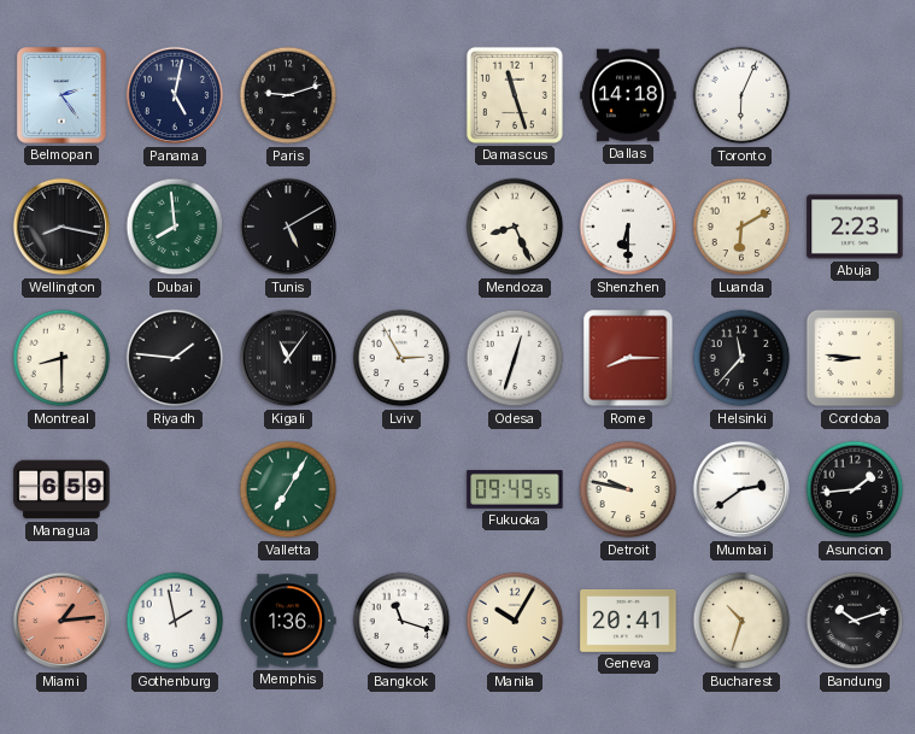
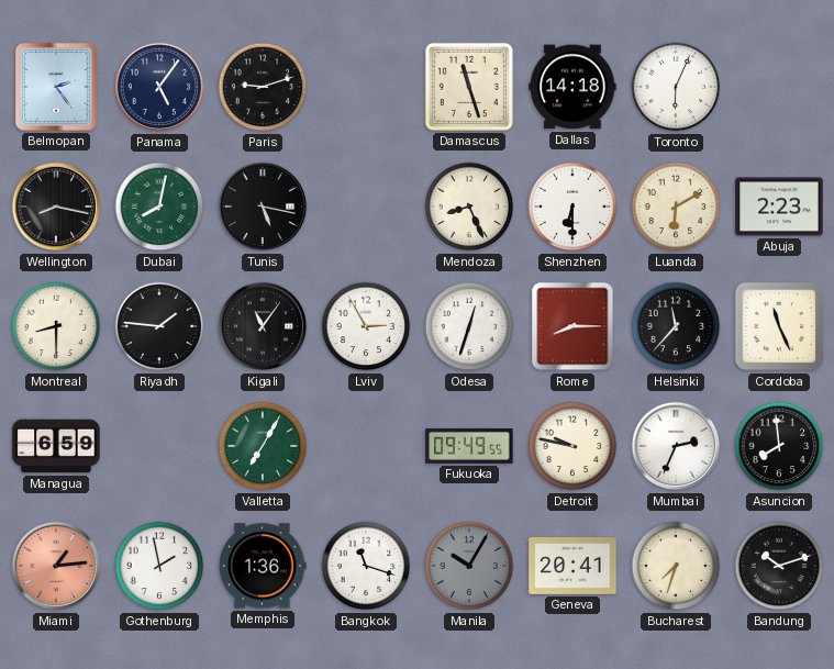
Panama: 5:02 -> 5:06
Dubai: 7:59 -> 8:02
Tunis: 5:10 -> 5:17
Cordoba: 8:46 -> 11:26
Mumbai: 2:39 -> 2:34
Asuncion: 1:44 -> 7:59
Manila dial: cream -> grey
Bucharest: 10:33 -> 7:33
